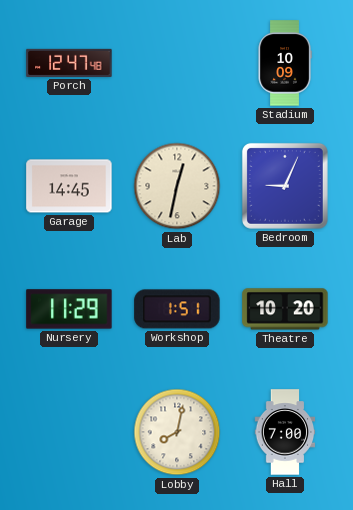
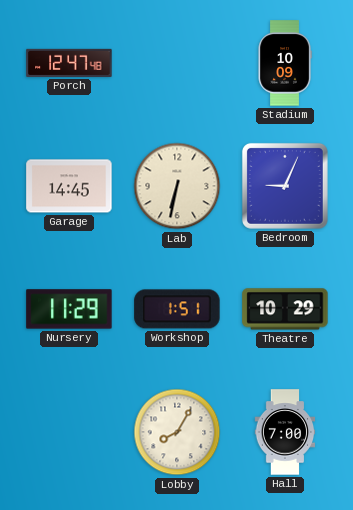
Lab: 12:32 -> 6:32
Theatre: 10:20 -> 10:29
Lobby: 8:02 -> 8:05
